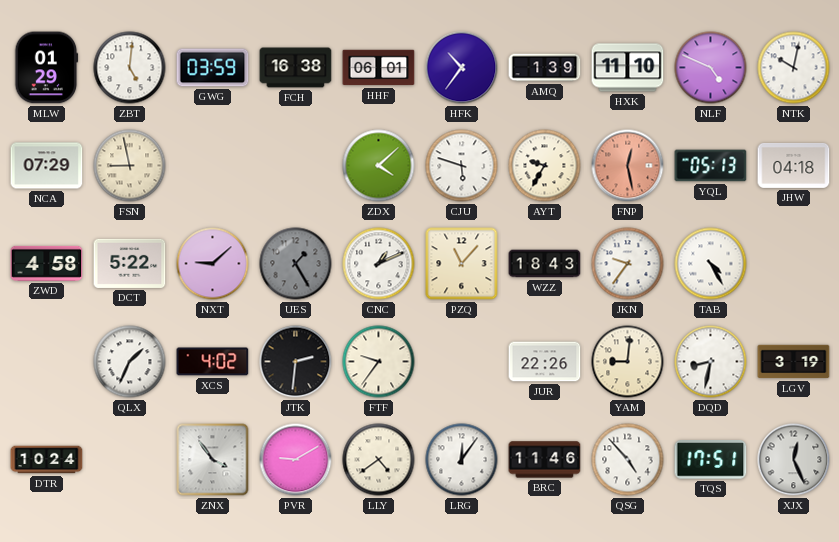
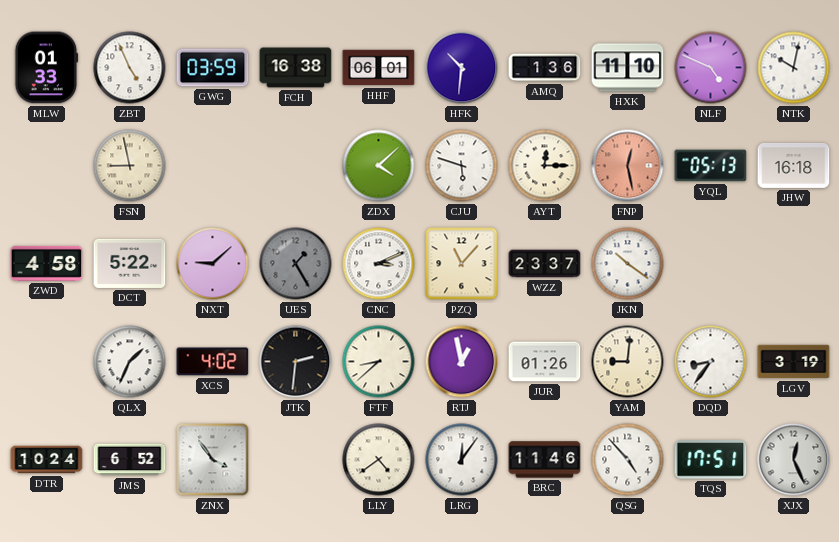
MLW: 01:29 -> 01:33
ZBT: 5:01 -> 4:56
HFK: 10:36 -> 10:31
AMQ: 1:39 -> 1:36
NCA: 07:29 -> none
AYT: 9:35 -> 12:15
JHW: 04:18 -> 16:18
CNC: 1:11 -> 3:11
WZZ: 18:43 -> 23:37
JKN: 9:36 -> 10:21
TAB: 4:25 -> none
FTF: 9:36 -> 8:38
RTJ: none -> 12:58
JUR: 22:26 -> 01:26
DQD: 8:32 -> 8:36
JMS: none -> 6:52
PVR: 9:10 -> none
